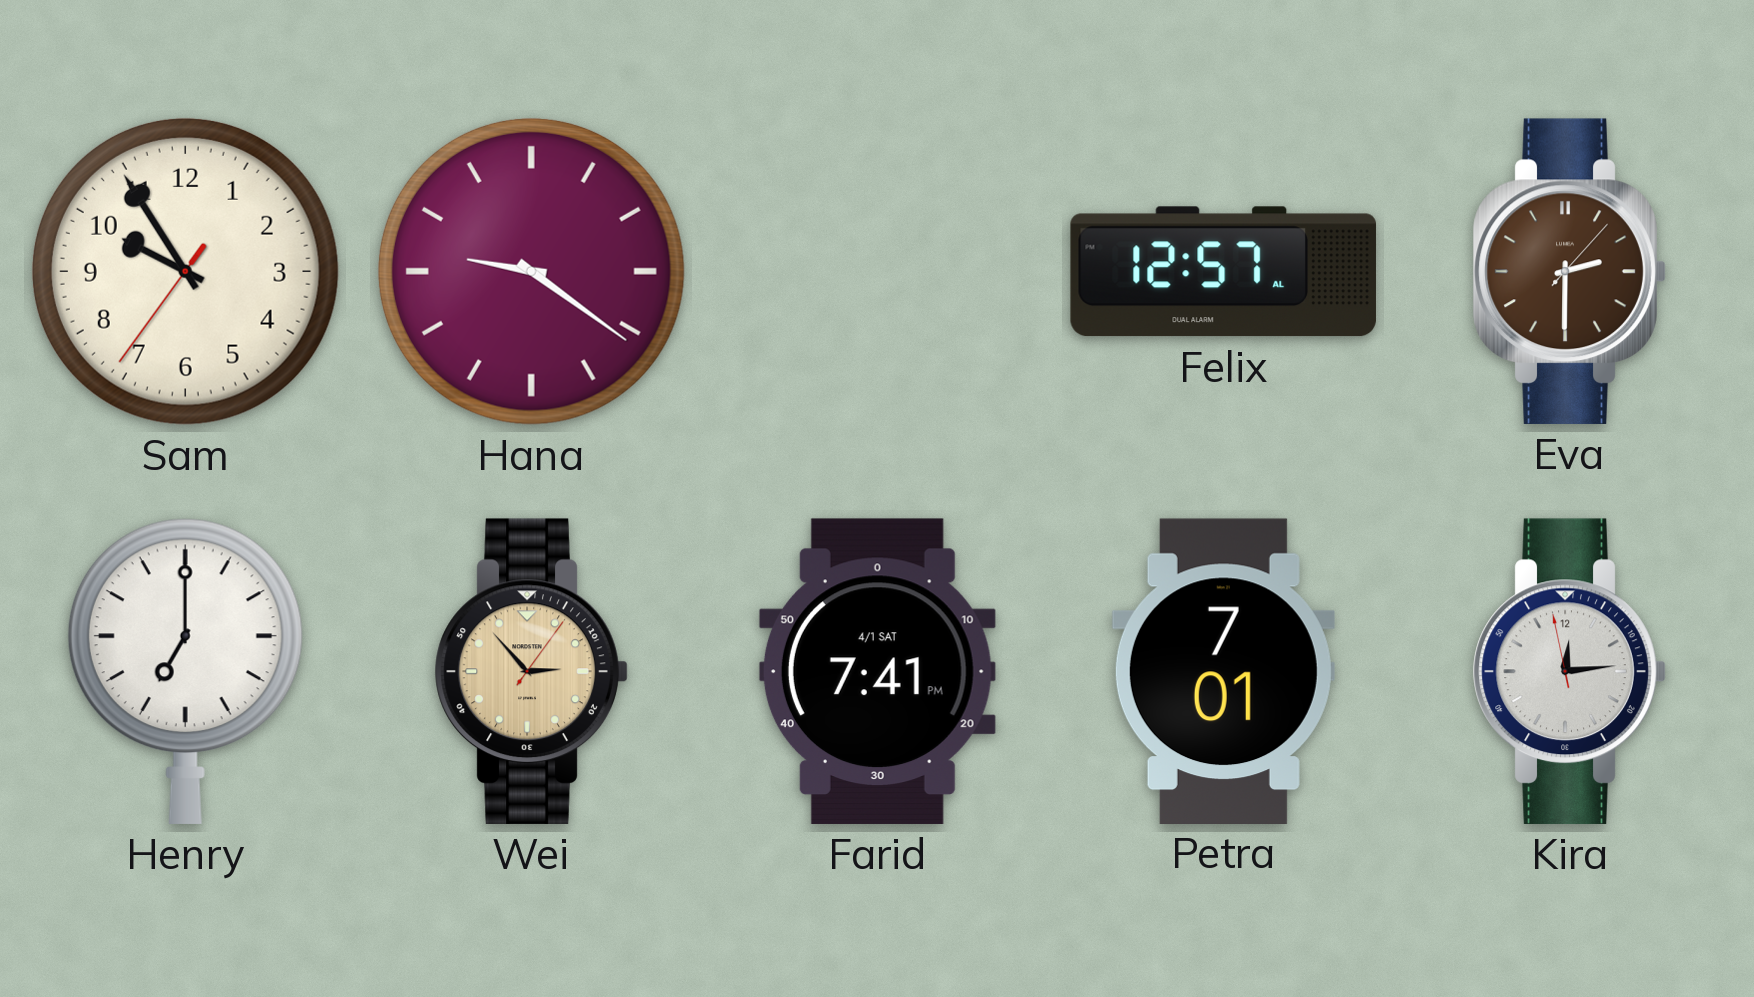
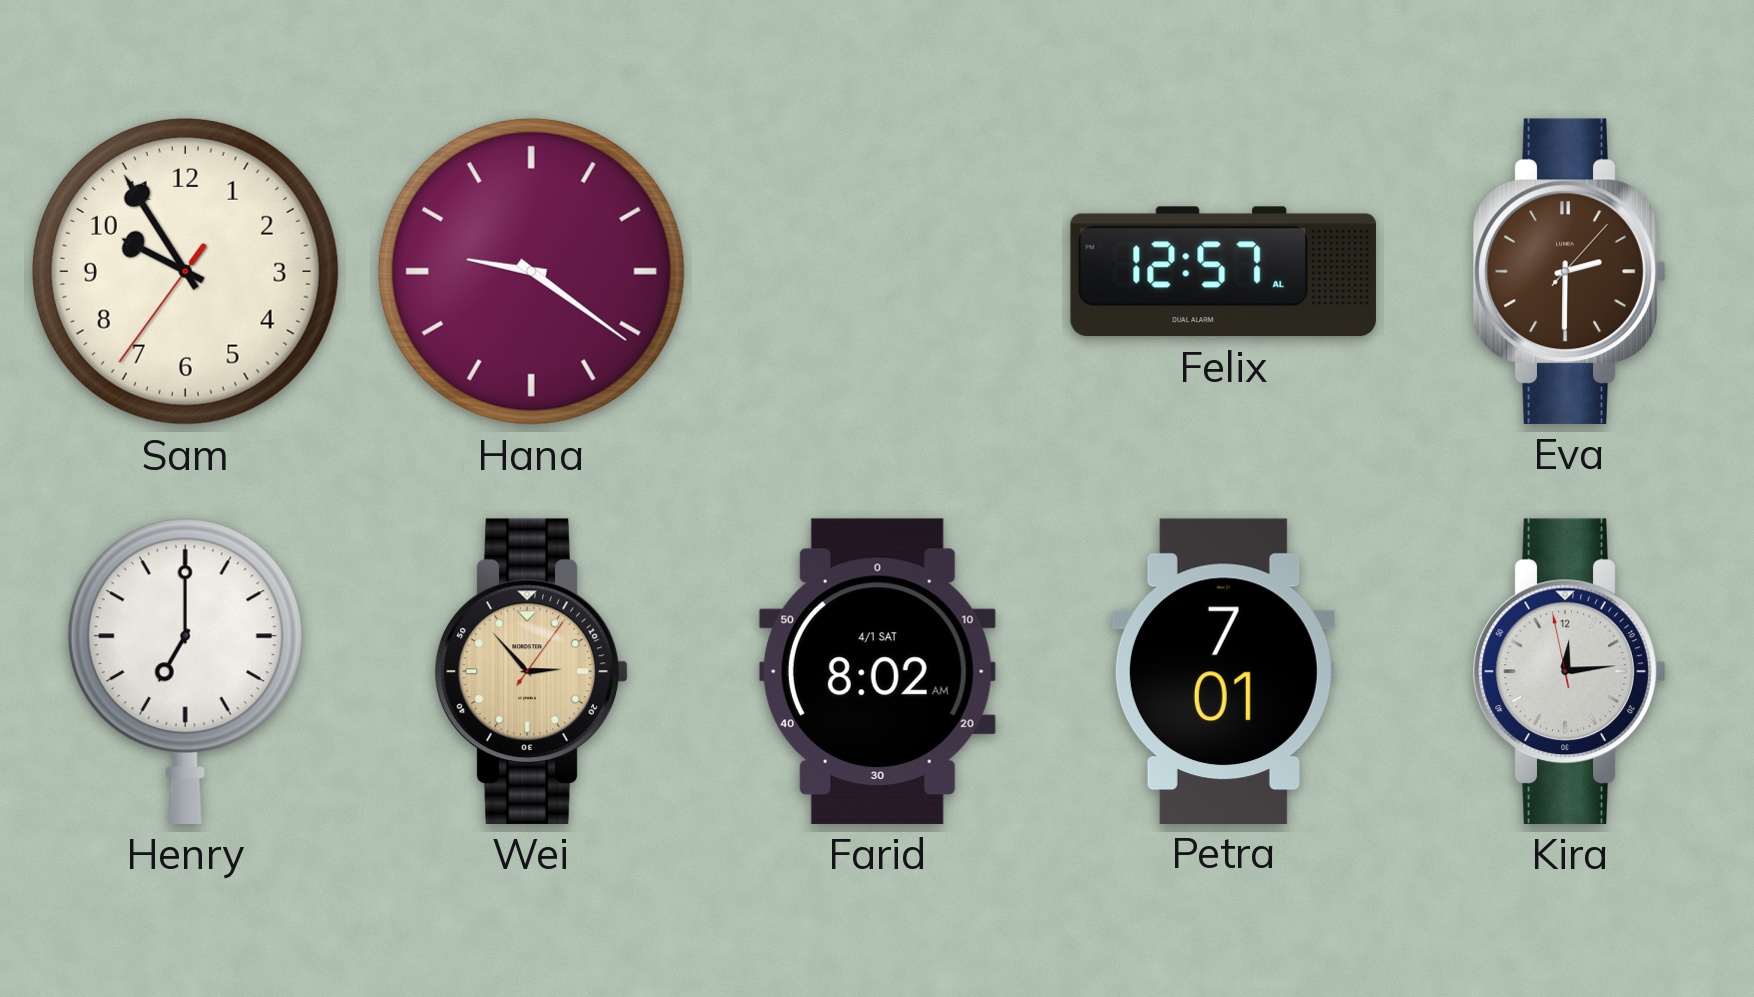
Farid: 7:41 -> 8:02
